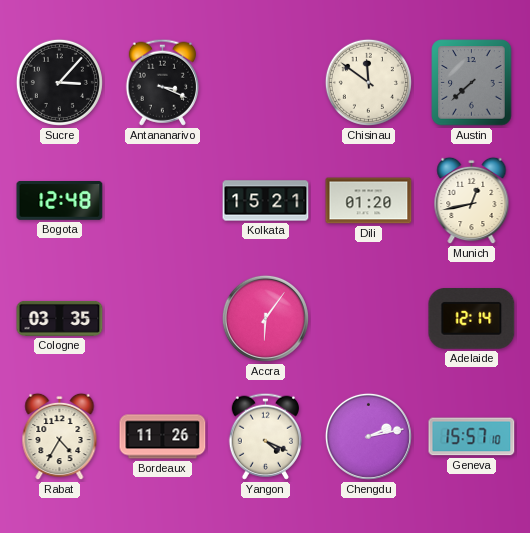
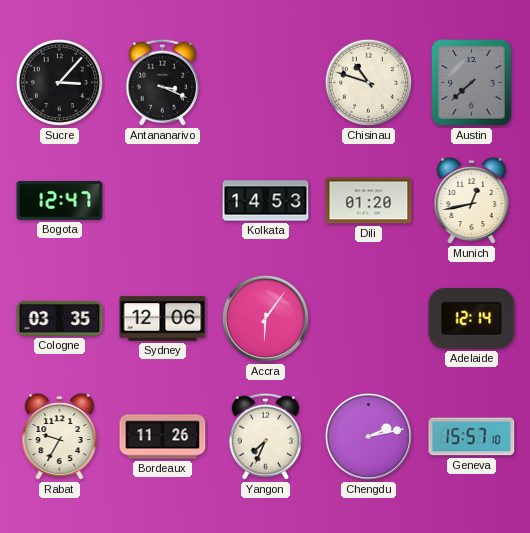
Chisinau: 11:51 -> 10:48
Bogota: 12:48 -> 12:47
Kolkata: 15:21 -> 14:53
Sydney: none -> 12:06
Rabat: 4:35 -> 9:35
Yangon: 4:19 -> 7:34
